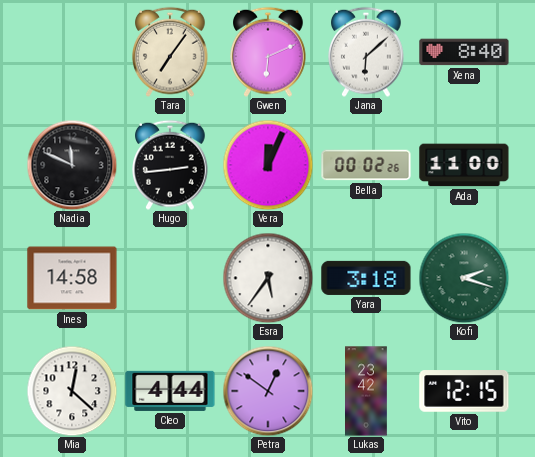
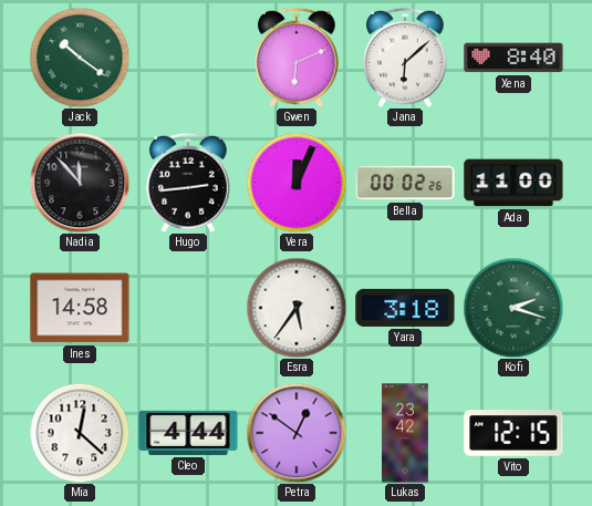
Jack: none -> 10:21
Tara: 7:06 -> none
Nadia: 11:49 -> 11:53
